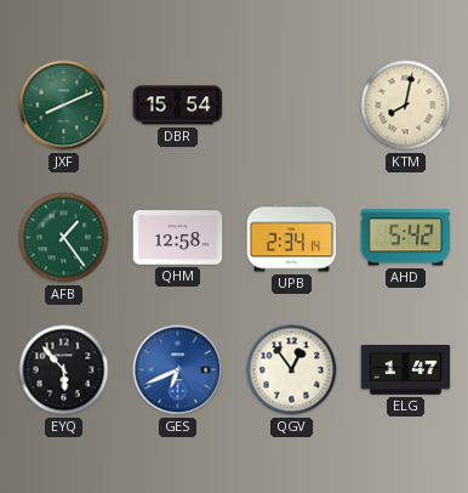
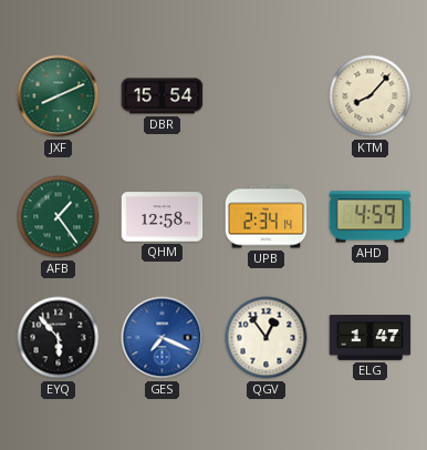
KTM: 8:02 -> 8:07
AHD: 5:42 -> 4:59
GES: 6:41 -> 7:19
